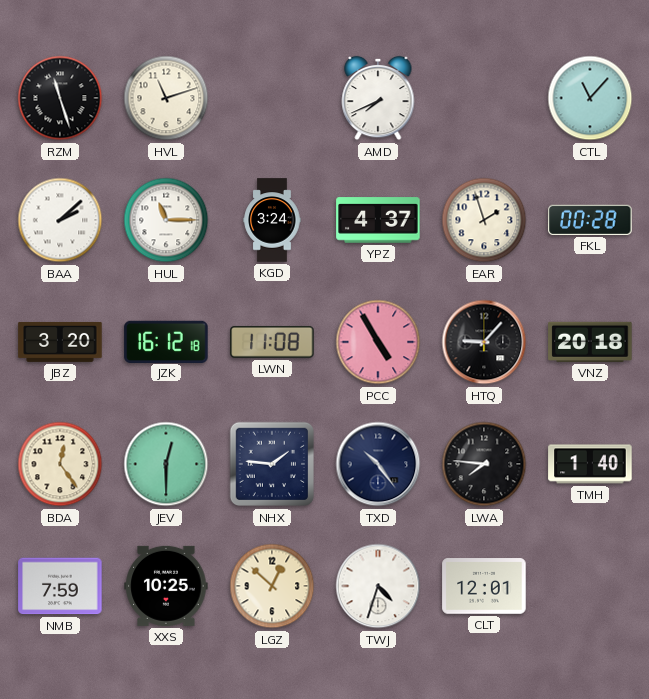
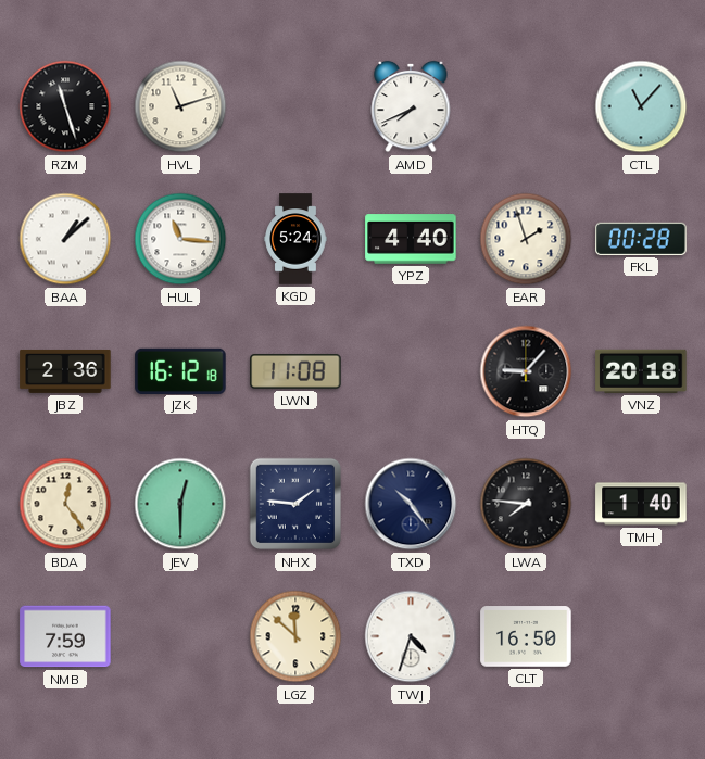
BAA: 2:08 -> 1:08
HUL: 11:15 -> 11:16
KGD: 3:24 -> 5:24
YPZ: 4:37 -> 4:40
JBZ: 3:20 -> 2:36
PCC: 4:55 -> none
XXS: 10:25 -> none
LGZ: 12:52 -> 11:52
CLT: 12:01 -> 16:50
